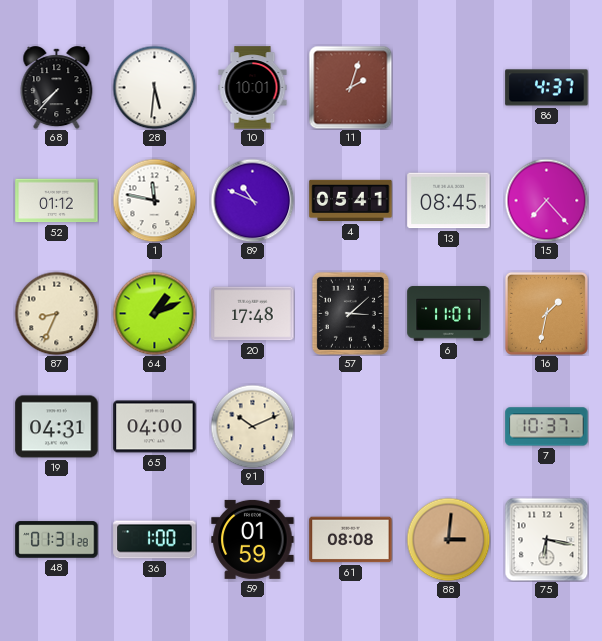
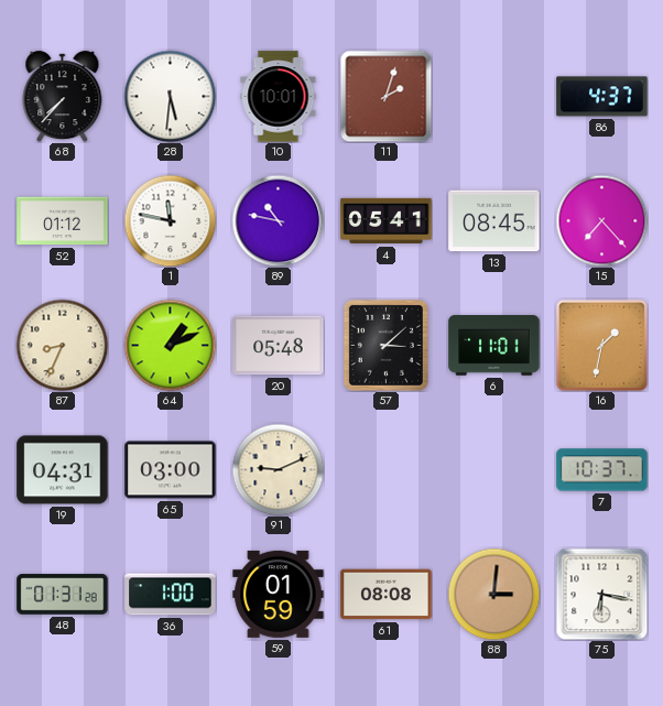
89: 10:49 -> 10:47
20: 17:48 -> 05:48
65: 04:00 -> 03:00
91: 10:11 -> 9:11
